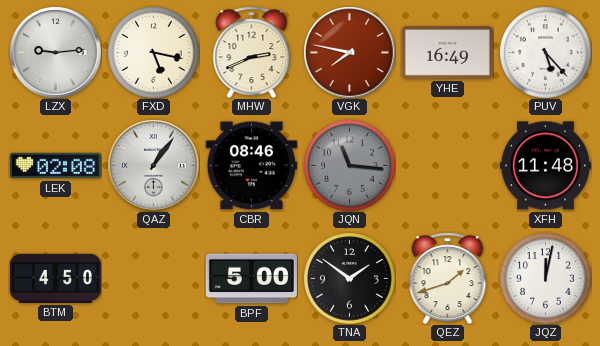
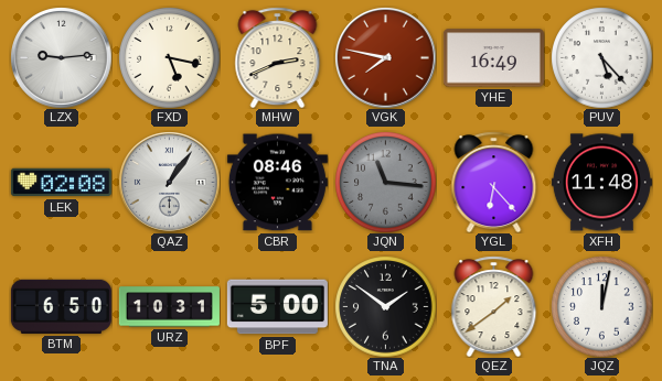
YGL: none -> 6:23
BTM: 4:50 -> 6:50
URZ: none -> 10:31
QEZ: 1:42 -> 1:39
